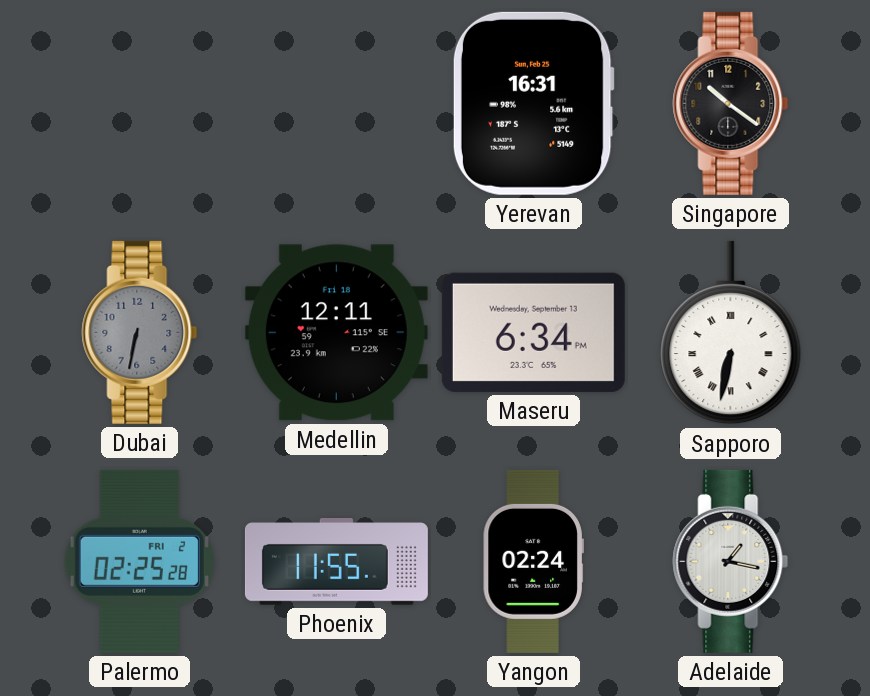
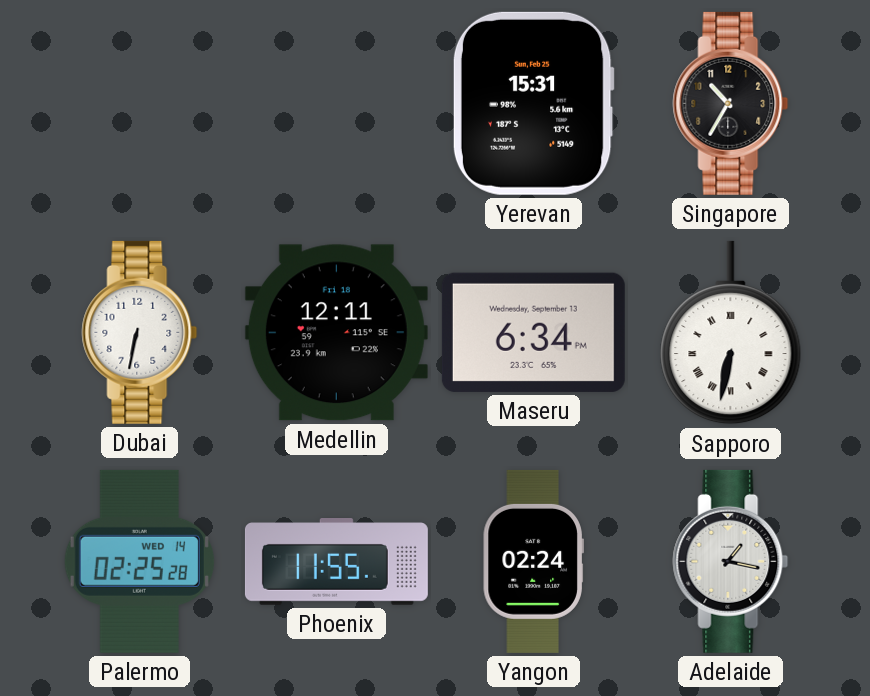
Yerevan: 16:31 -> 15:31
Singapore: 10:21 -> 10:35
Dubai dial: grey -> white
Palermo date: FRI 2 -> WED 14
